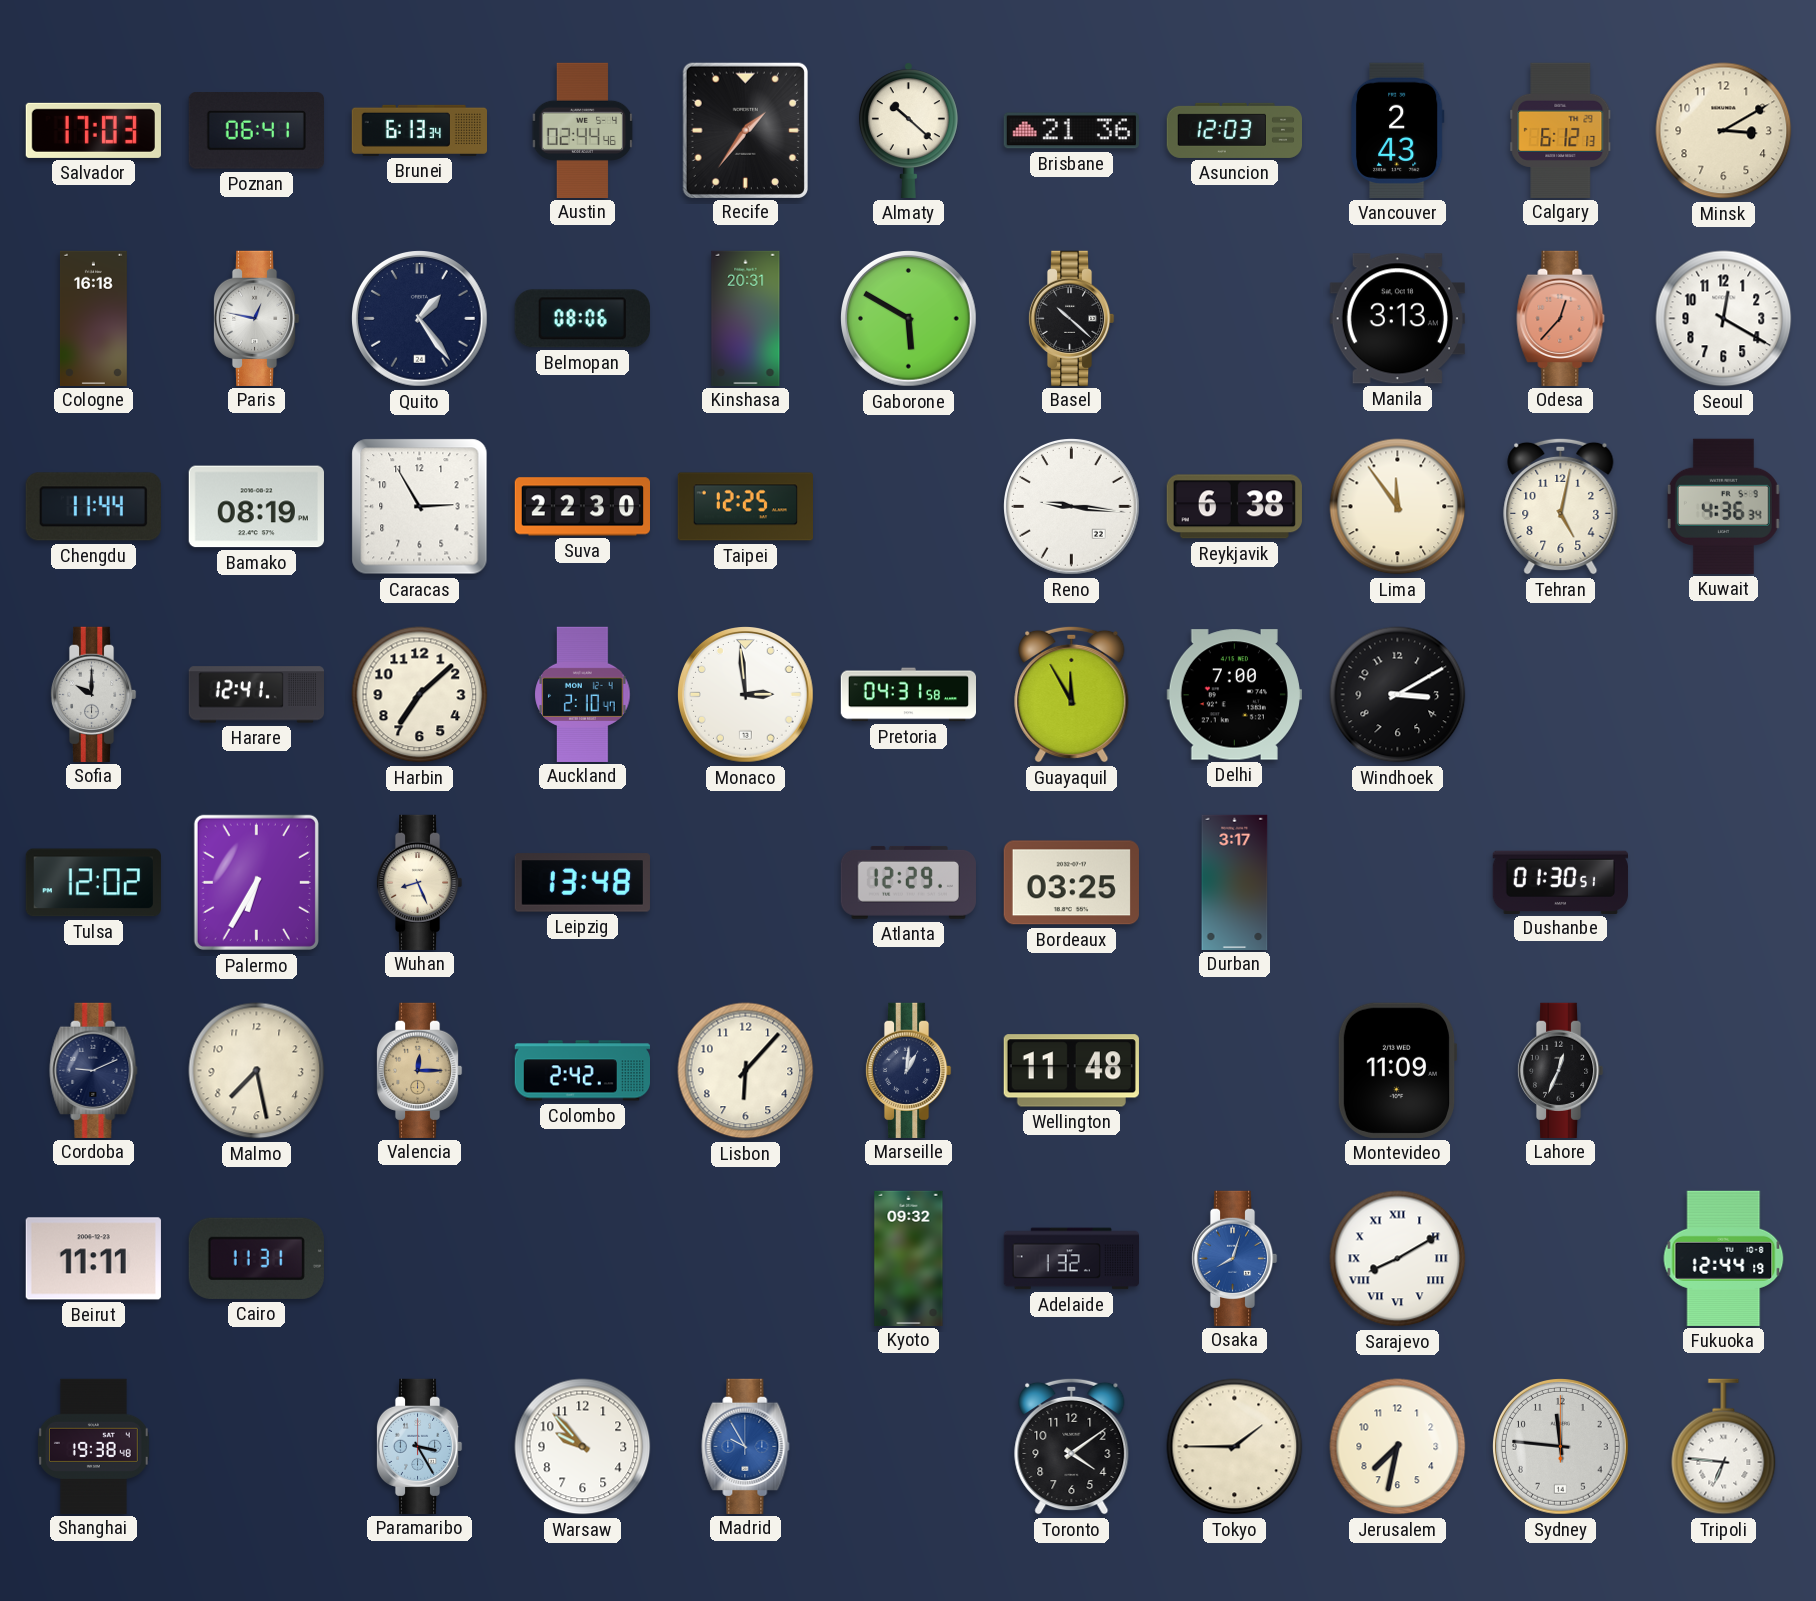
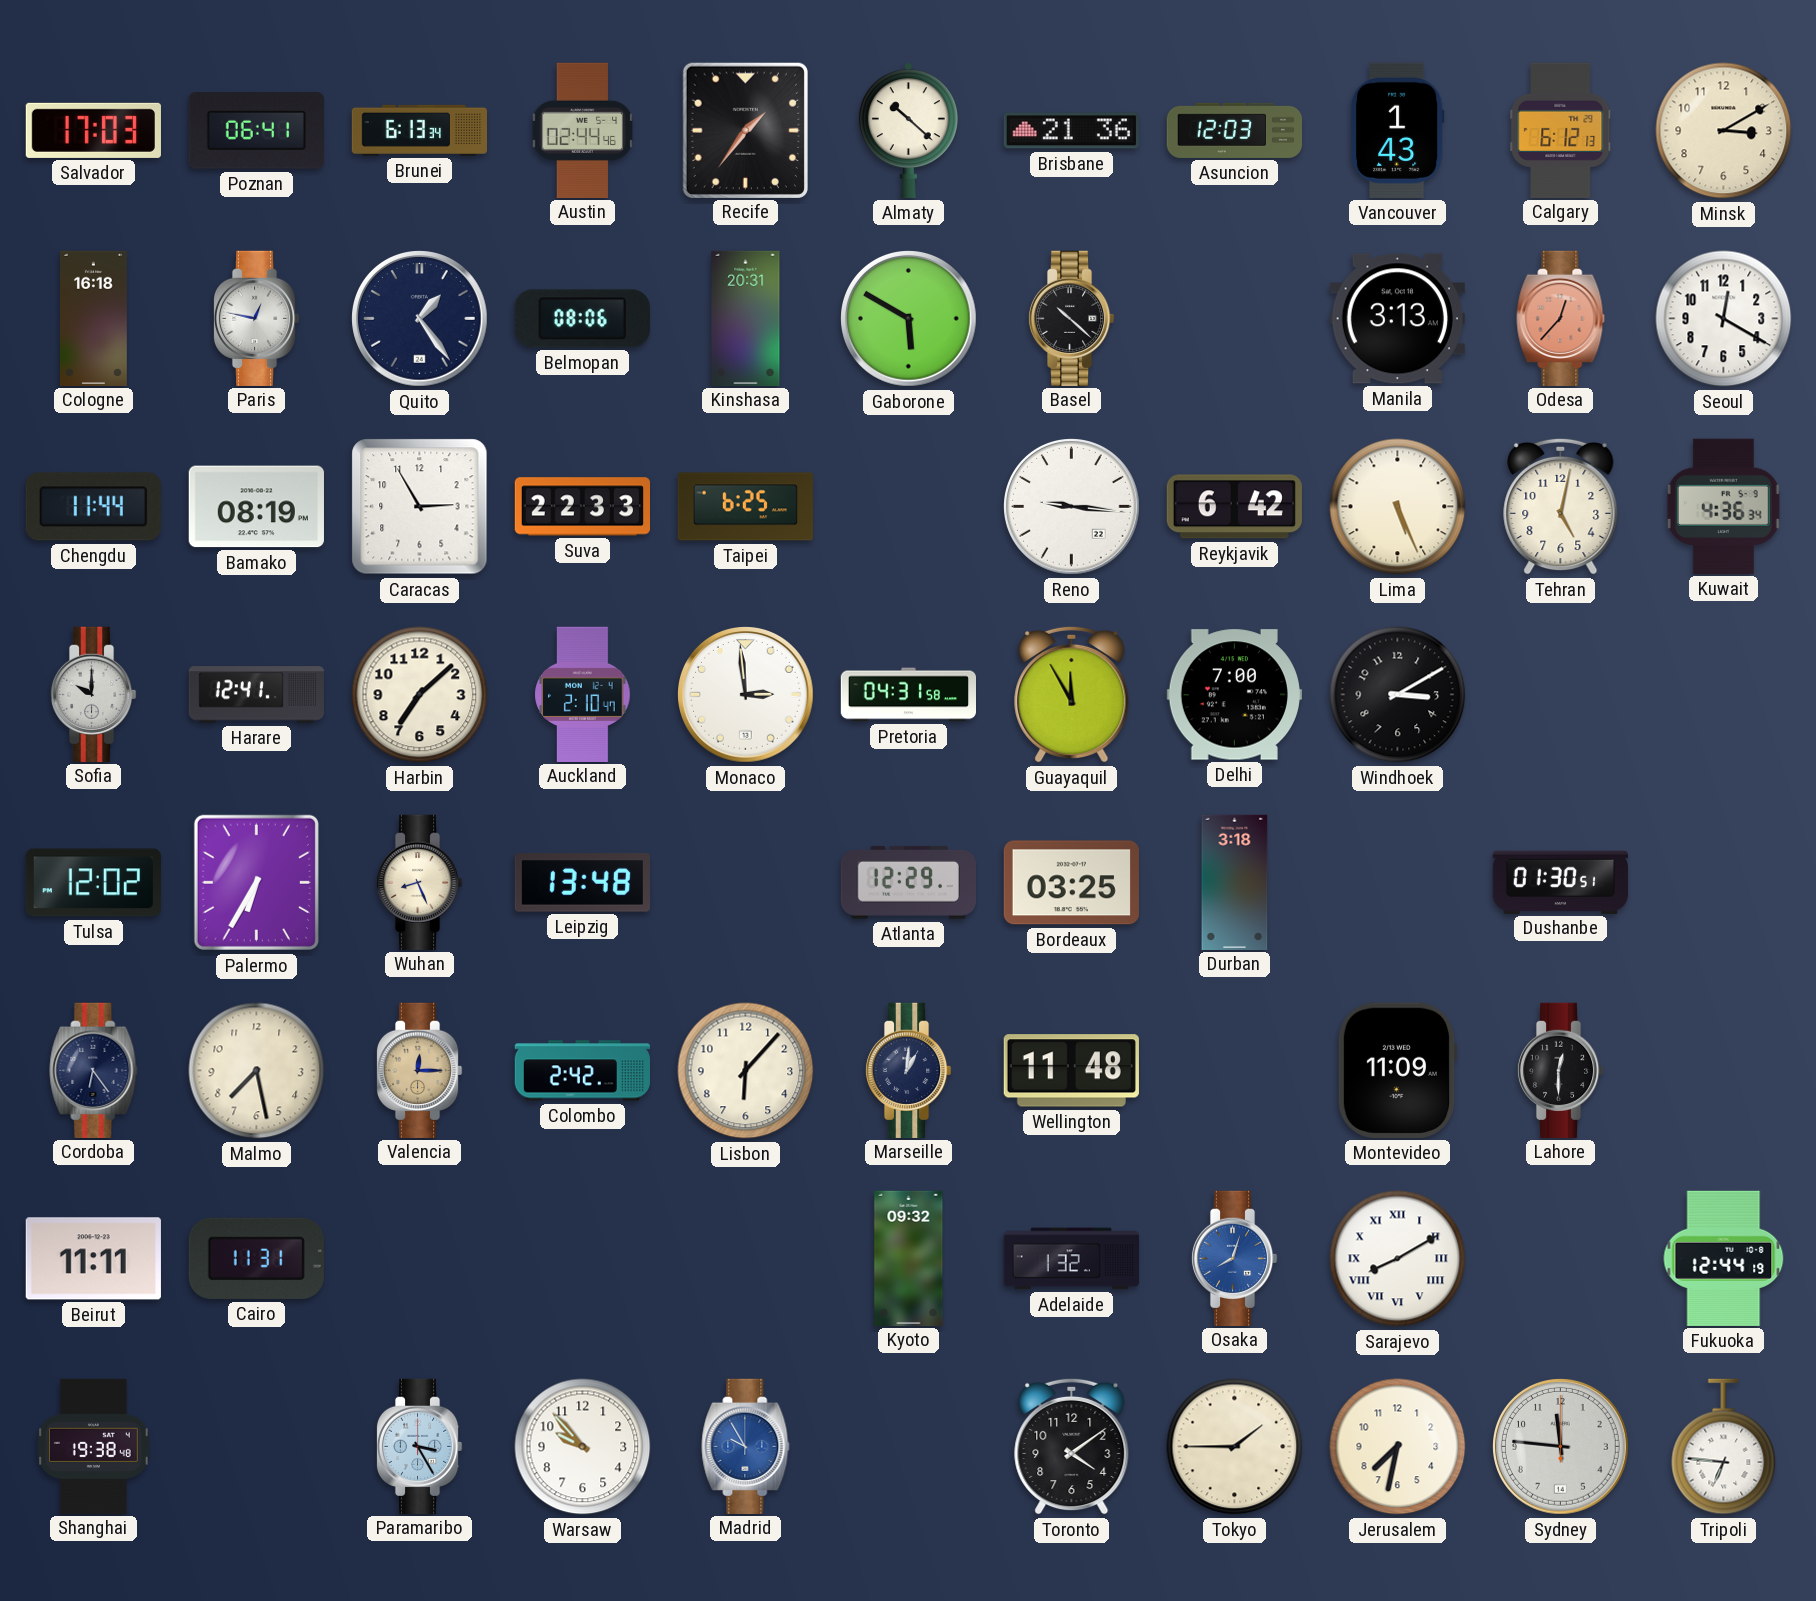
Vancouver: 2:43 -> 1:43
Suva: 22:30 -> 22:33
Taipei: 12:25 -> 6:25
Reykjavik: 6:38 -> 6:42
Lima: 11:54 -> 5:26
Durban: 3:17 -> 3:18
Cordoba: 9:11 -> 6:24
Lahore: 12:34 -> 12:30
